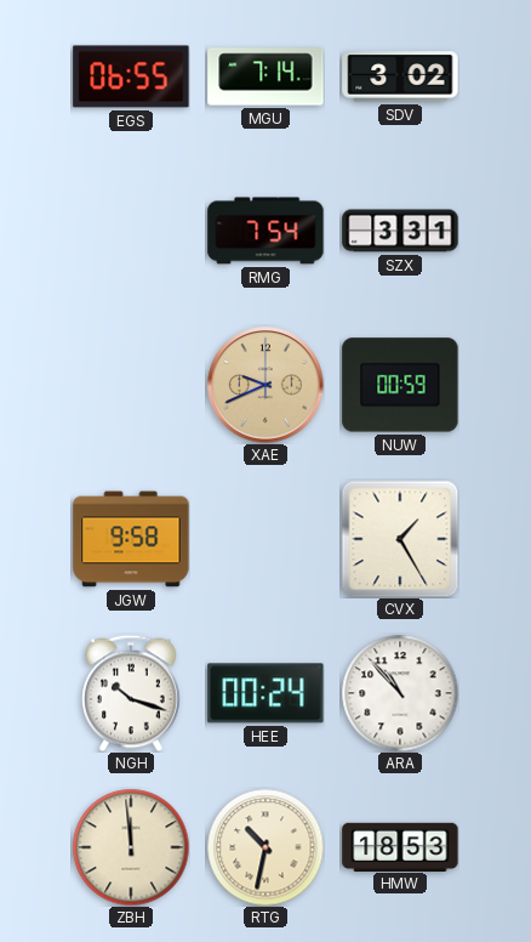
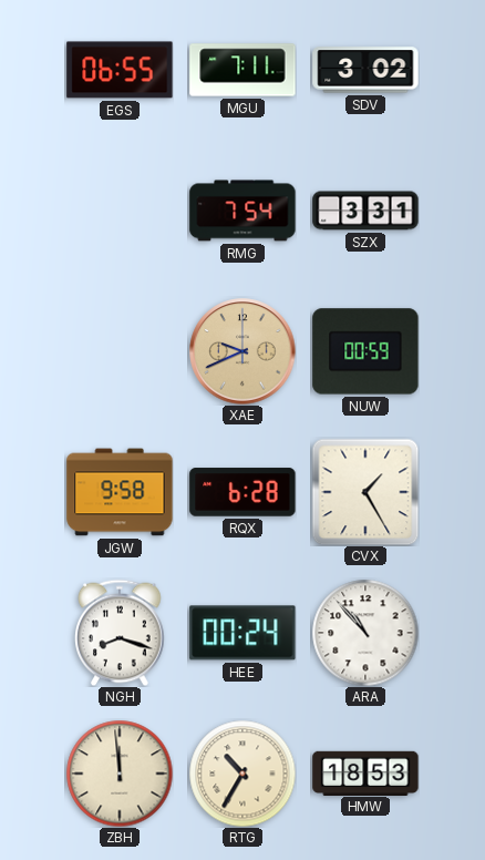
MGU: 7:14 -> 7:11
RQX: none -> 6:28
NGH: 10:18 -> 8:18
RTG: 10:32 -> 10:35
